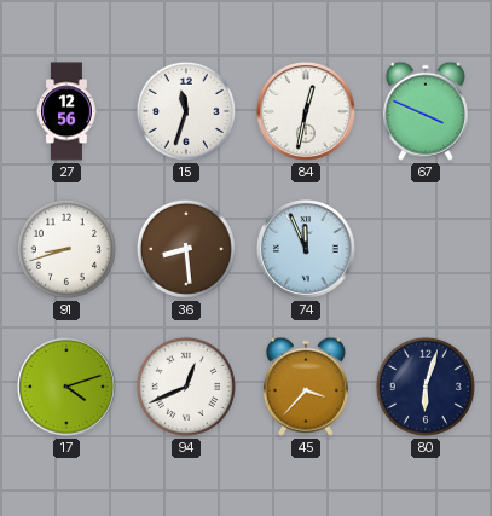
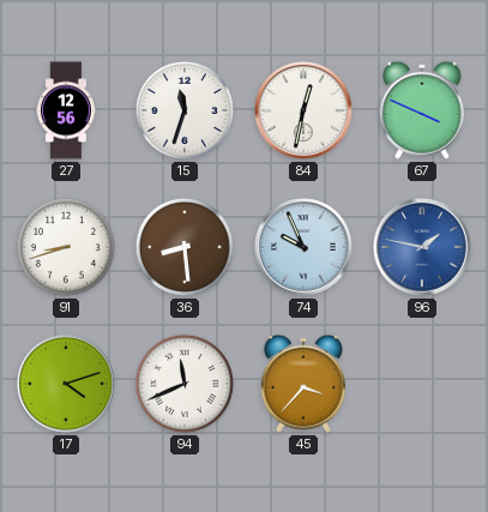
74: 11:56 -> 9:56
96: none -> 1:47
94: 12:41 -> 11:41
80: 6:03 -> none
